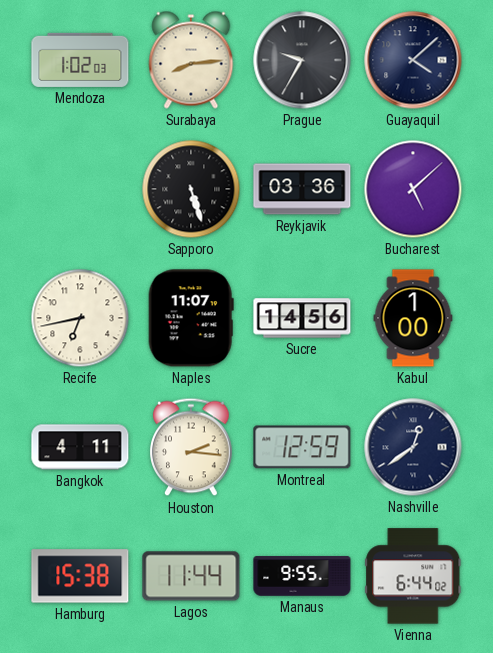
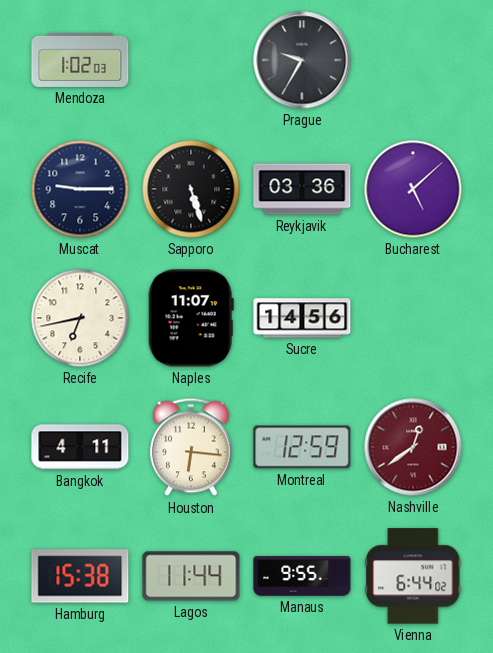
Surabaya: 8:14 -> none
Guayaquil: 4:08 -> none
Muscat: none -> 9:15
Kabul: 1:00 -> none
Houston: 2:16 -> 6:16
Nashville dial: navy -> burgundy
